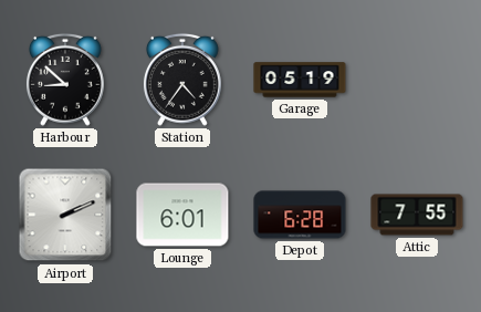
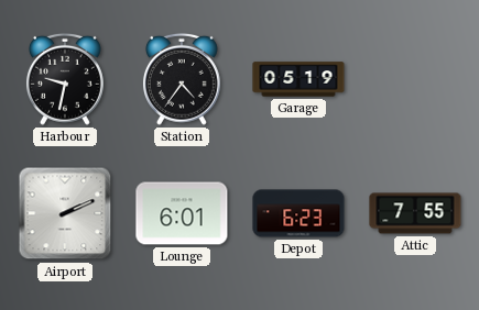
Harbour: 8:52 -> 9:32
Depot: 6:28 -> 6:23
